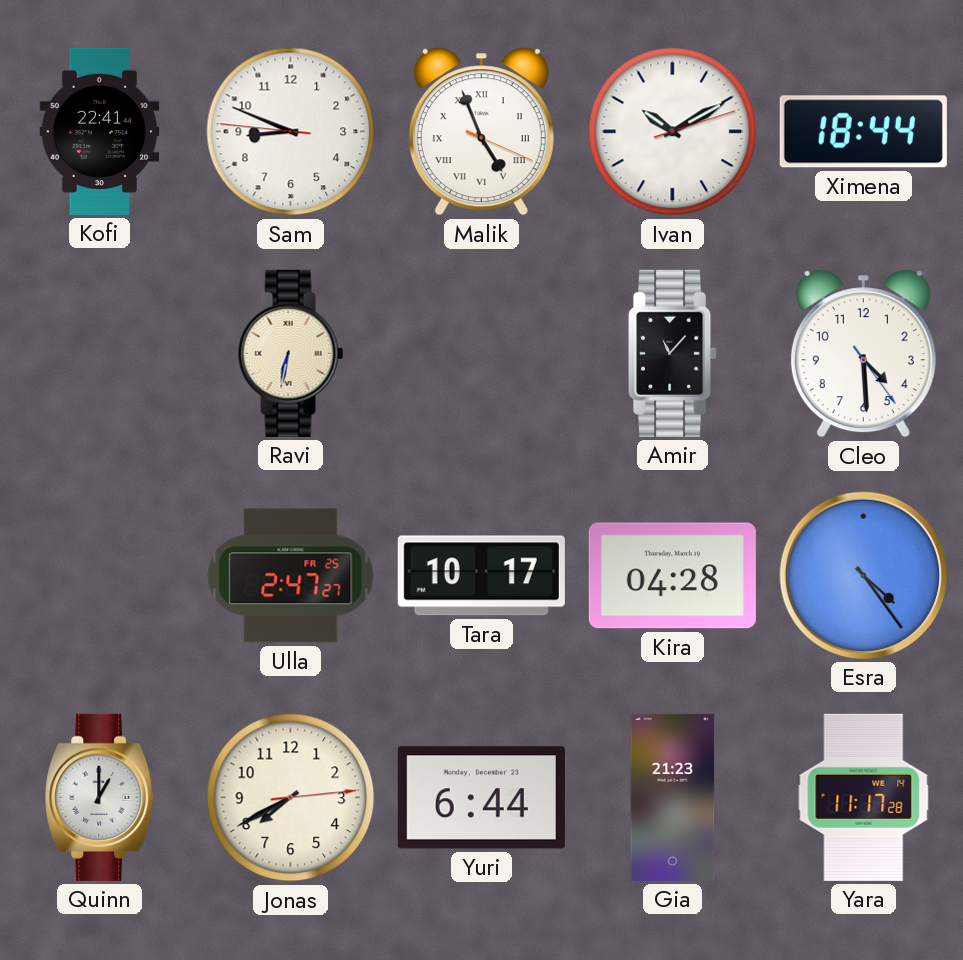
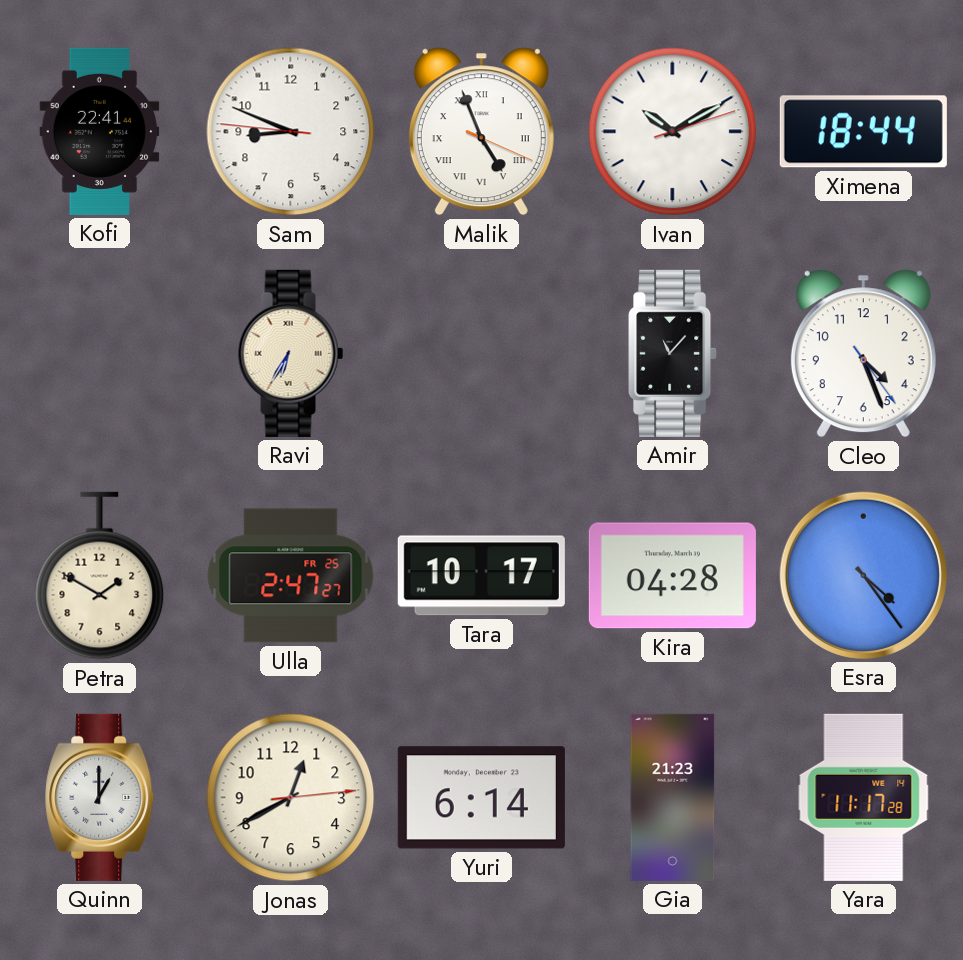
Ravi: 6:32 -> 6:35
Cleo: 4:29 -> 4:26
Petra: none -> 1:50
Jonas: 7:40 -> 12:40
Yuri: 6:44 -> 6:14
